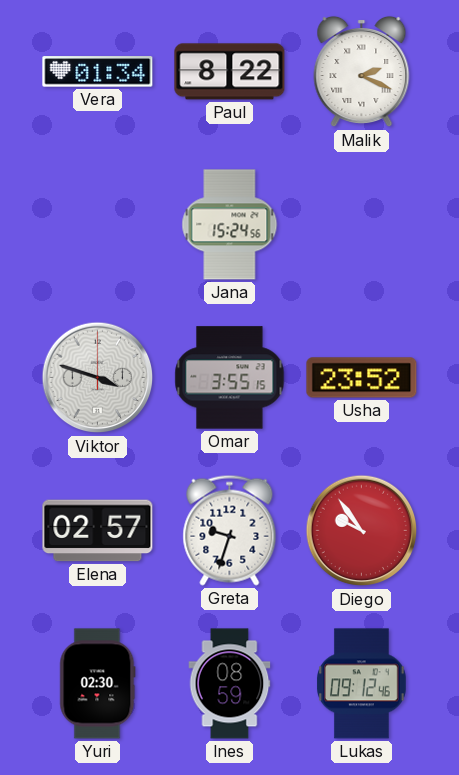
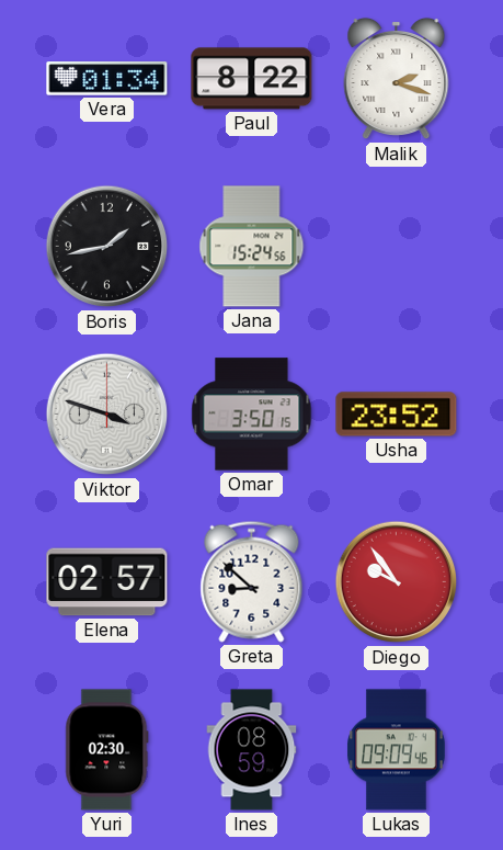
Malik: 2:19 -> 2:18
Boris: none -> 1:43
Omar: 3:55 -> 3:50
Greta: 9:33 -> 8:52
Lukas: 09:12 -> 09:09
